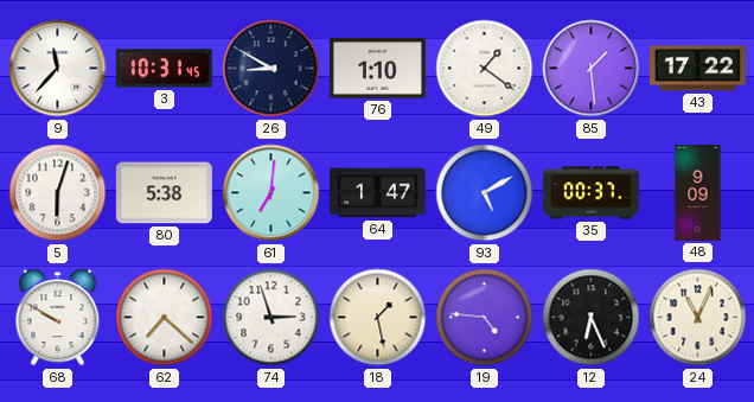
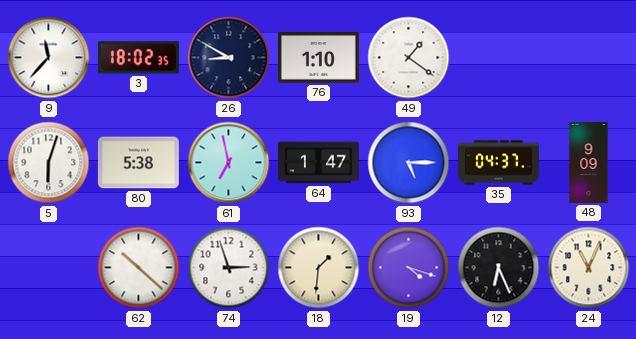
3: 10:31 -> 18:02
85: 1:29 -> none
43: 17:22 -> none
61: 7:01 -> 6:58
93: 5:10 -> 5:15
35: 00:37 -> 04:37
68: 9:50 -> none
62: 7:22 -> 10:22
18: 1:28 -> 1:31
19: 4:46 -> 4:18
